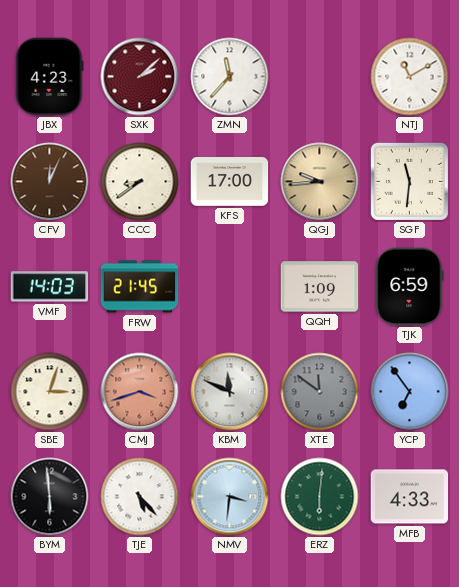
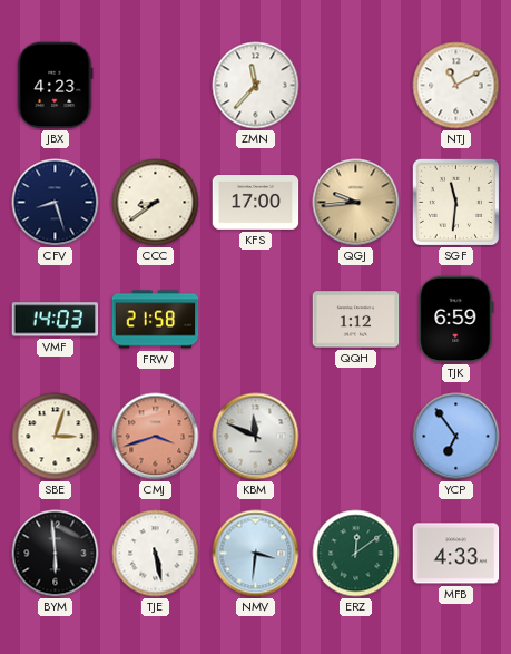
SXK: 2:08 -> none
CFV: 12:04 -> 8:27
CFV dial: brown -> navy
FRW: 21:45 -> 21:58
QQH: 1:09 -> 1:12
XTE: 11:51 -> none
TJE: 5:23 -> 5:28
ERZ: 6:01 -> 12:09
